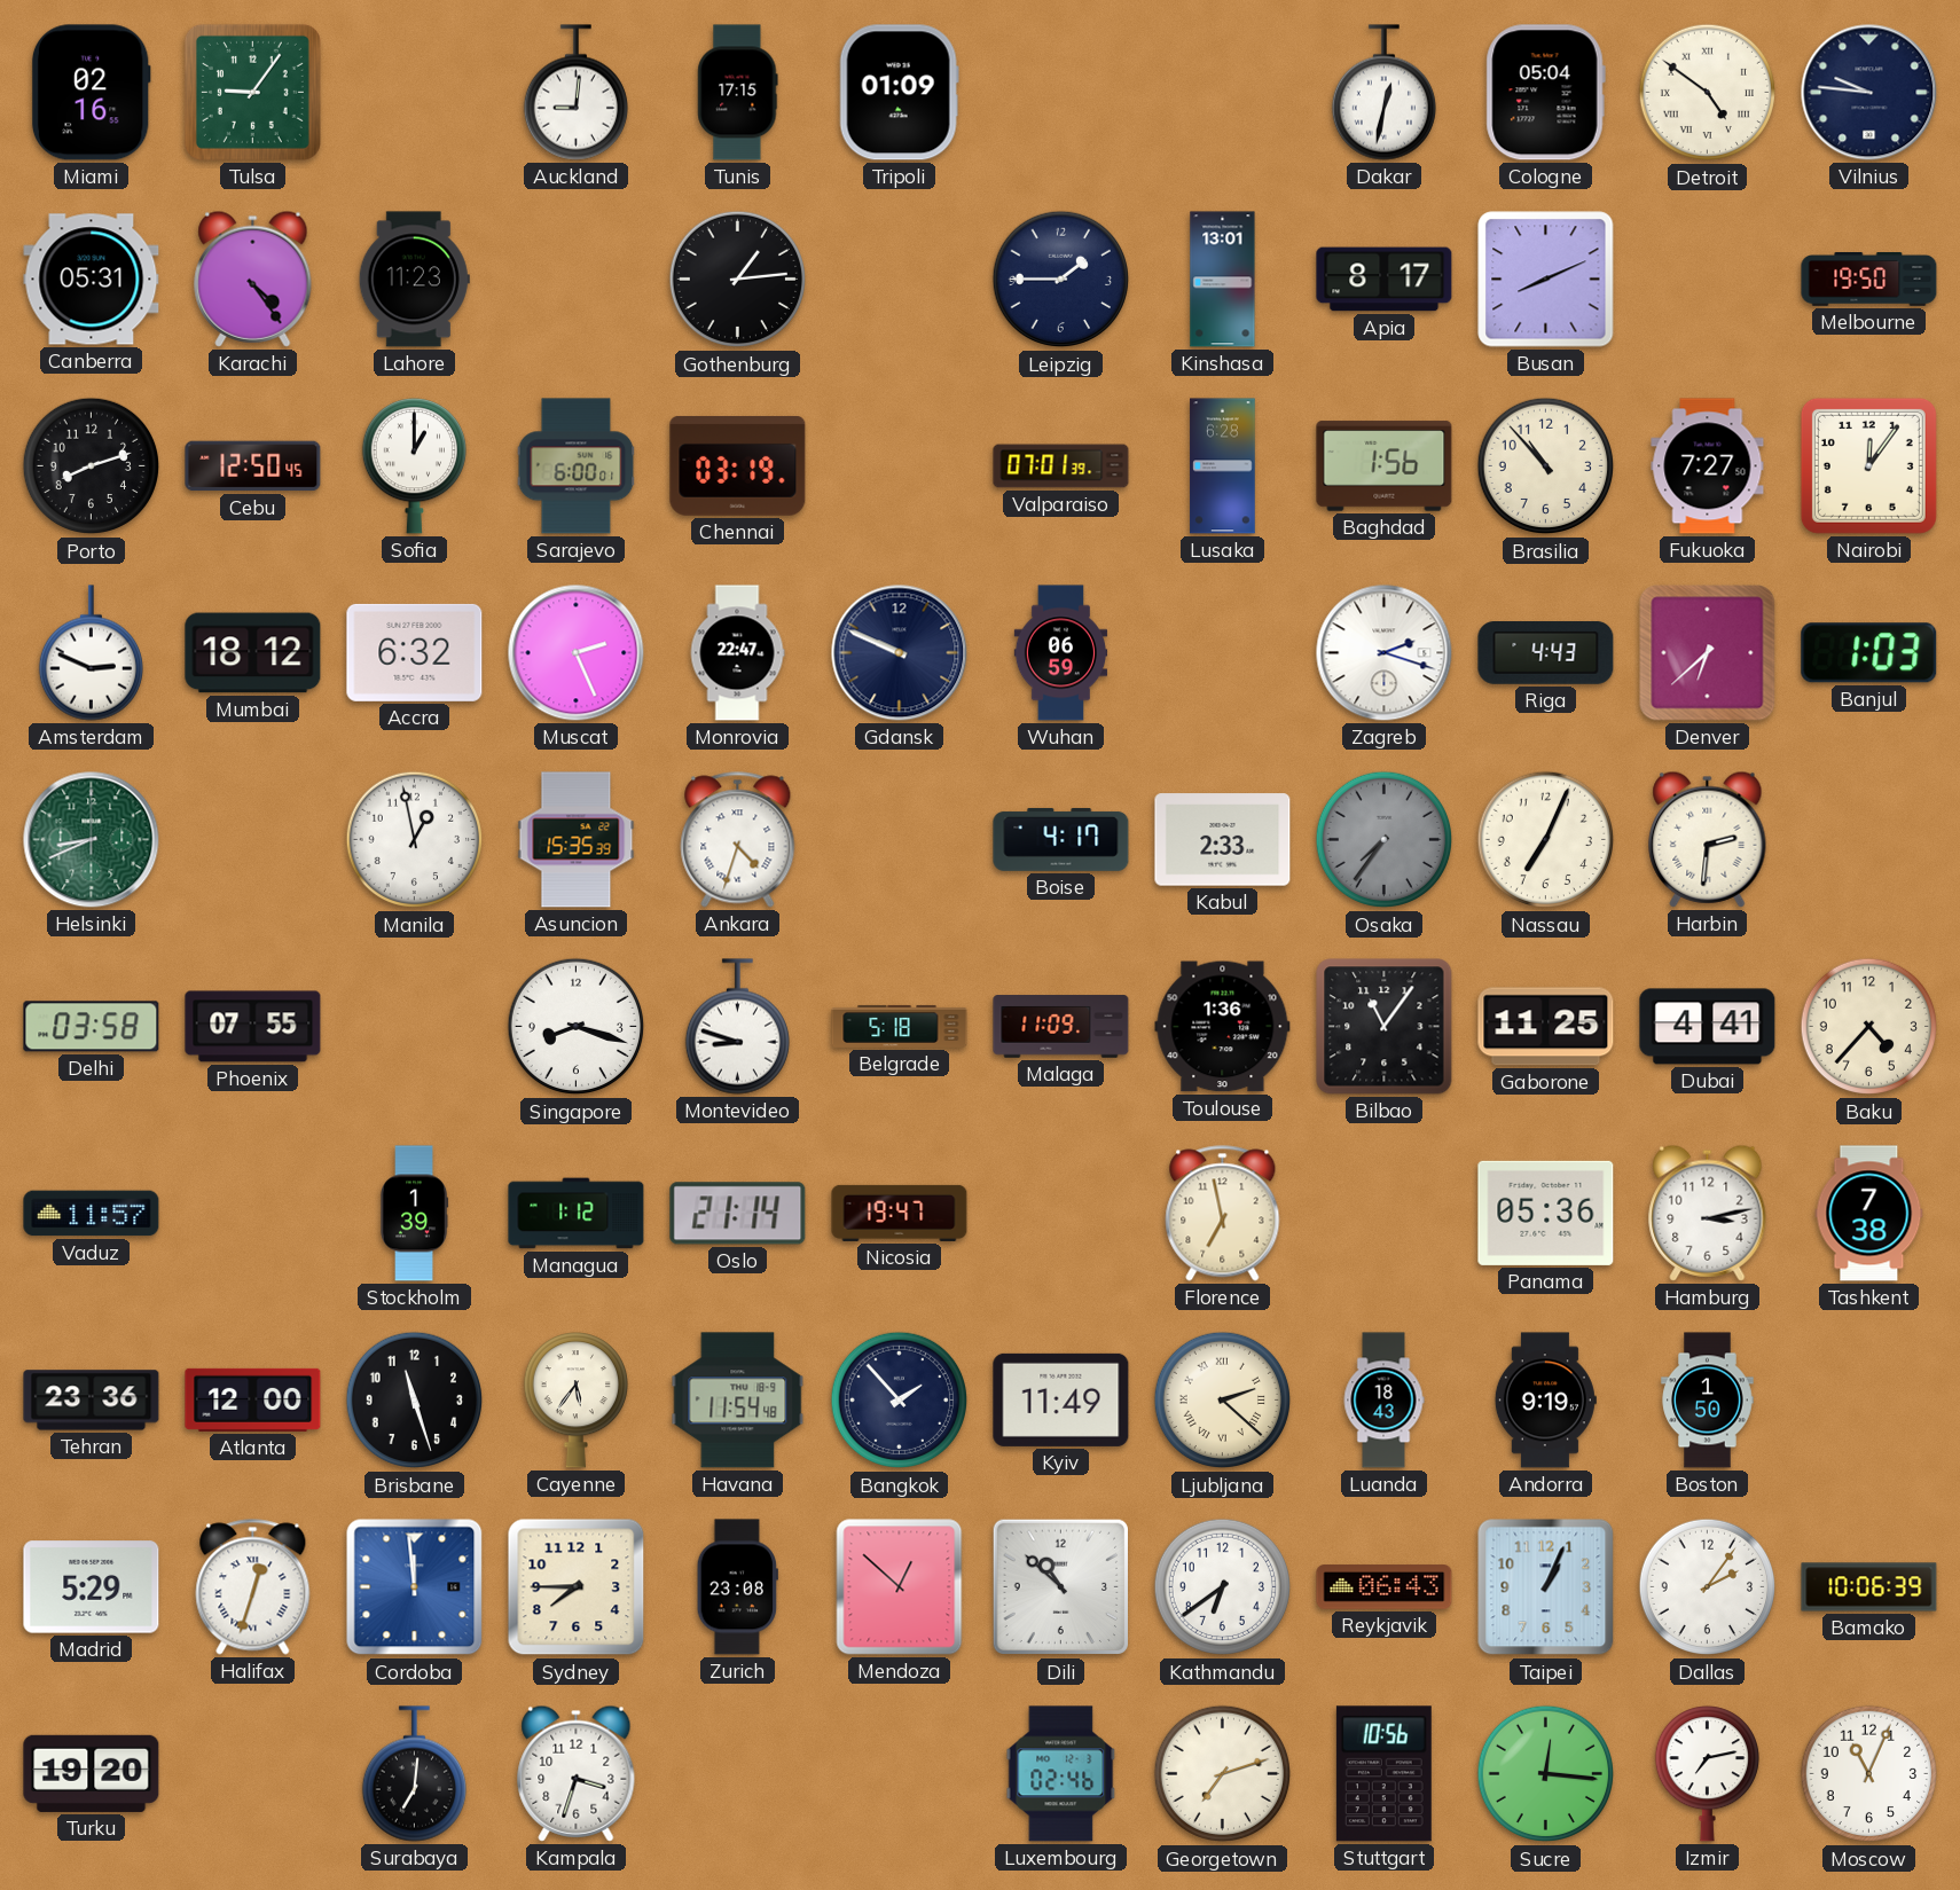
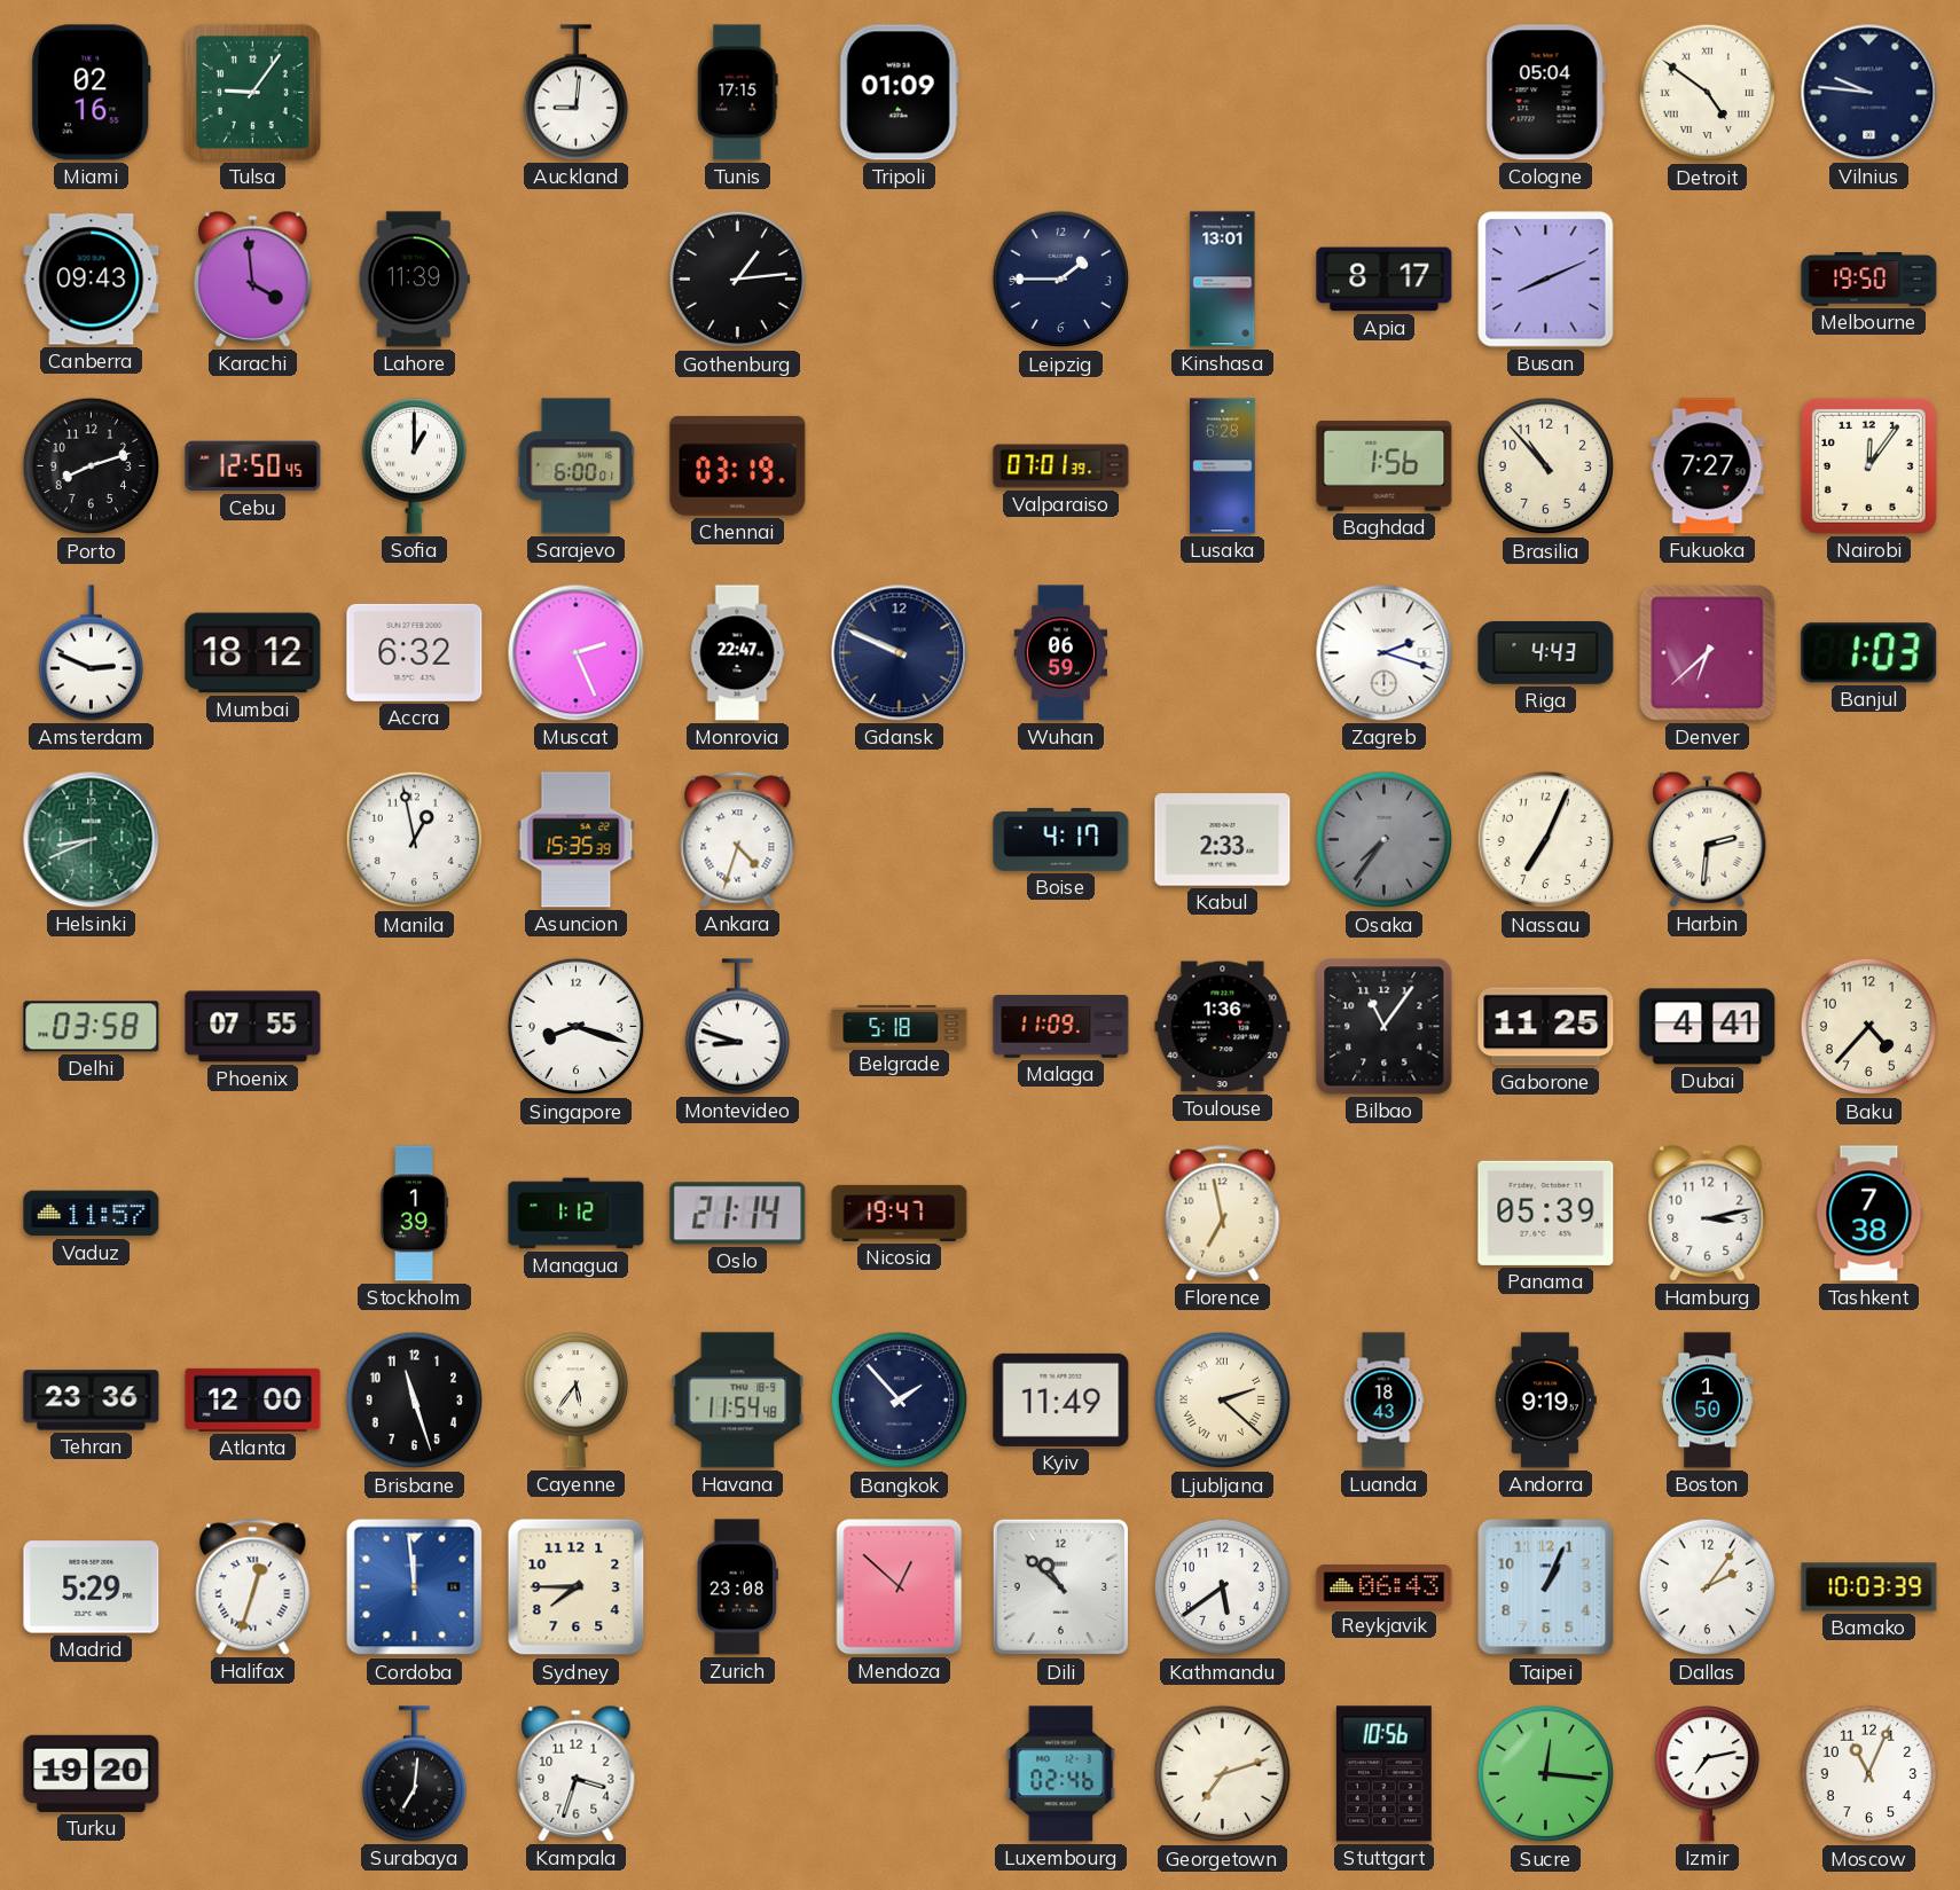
Dakar: 12:32 -> none
Canberra: 05:31 -> 09:43
Karachi: 4:24 -> 3:59
Lahore: 11:23 -> 11:39
Panama: 05:36 -> 05:39
Kathmandu: 6:39 -> 5:39
Bamako: 10:06 -> 10:03
